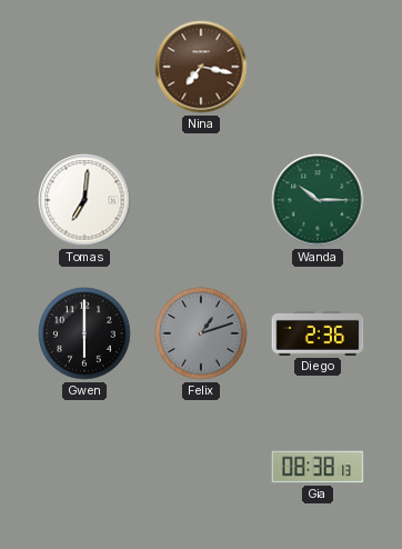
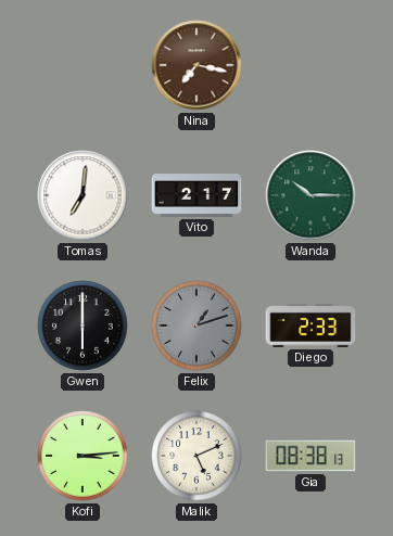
Vito: none -> 2:17
Diego: 2:36 -> 2:33
Kofi: none -> 3:14
Malik: none -> 5:11
